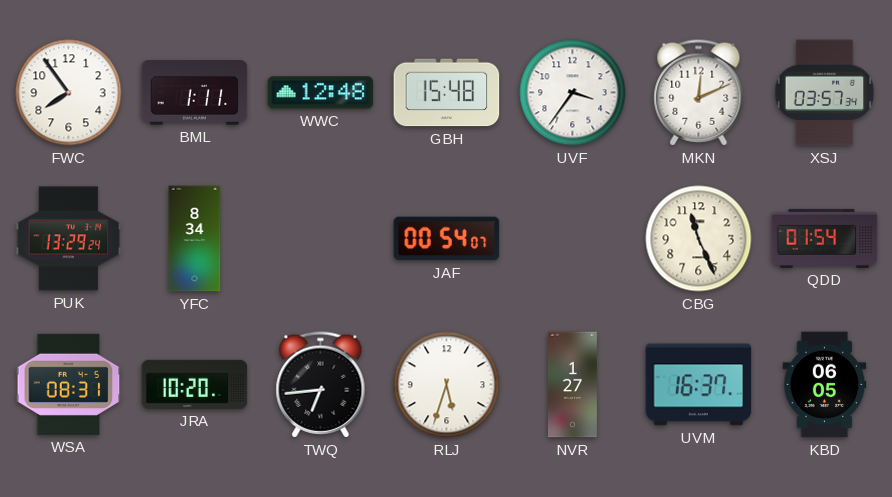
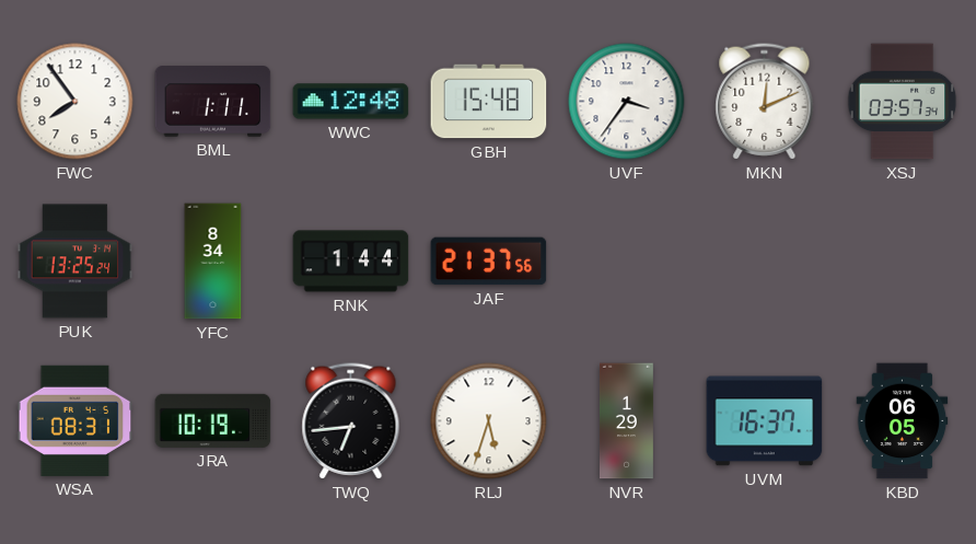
PUK: 13:29 -> 13:25
RNK: none -> 1:44
JAF: 00:54 -> 21:37
CBG: 11:26 -> none
QDD: 01:54 -> none
JRA: 10:20 -> 10:19
NVR: 1:27 -> 1:29
